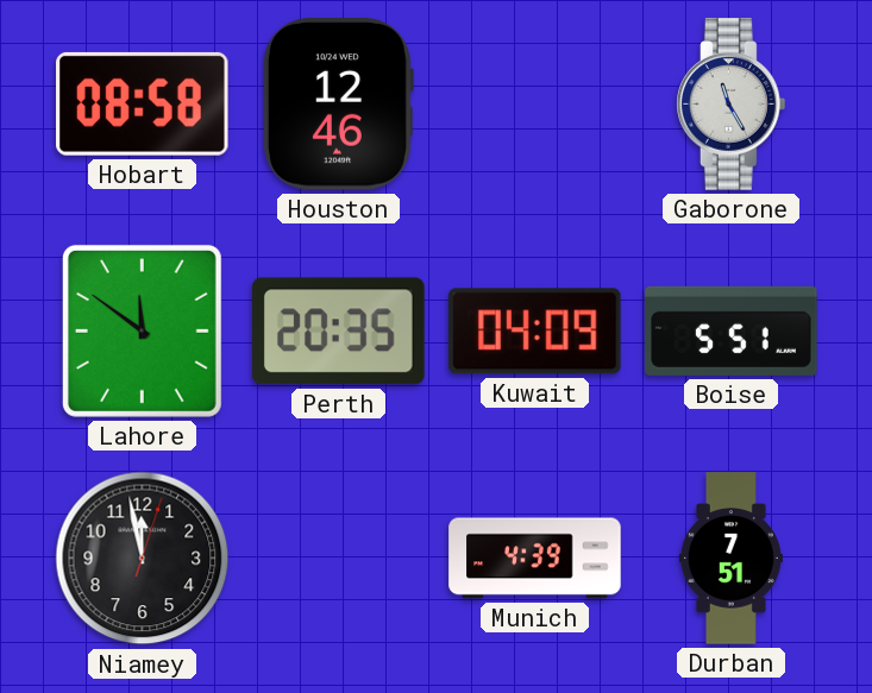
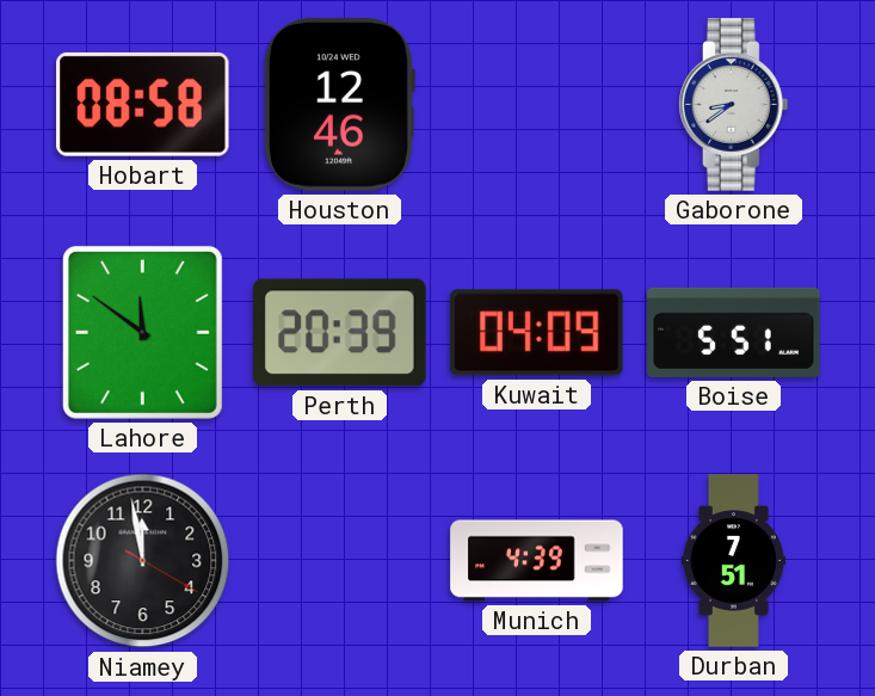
Gaborone: 11:25 -> 8:39
Perth: 20:35 -> 20:39
Niamey: 11:58:03 -> 11:58:20
